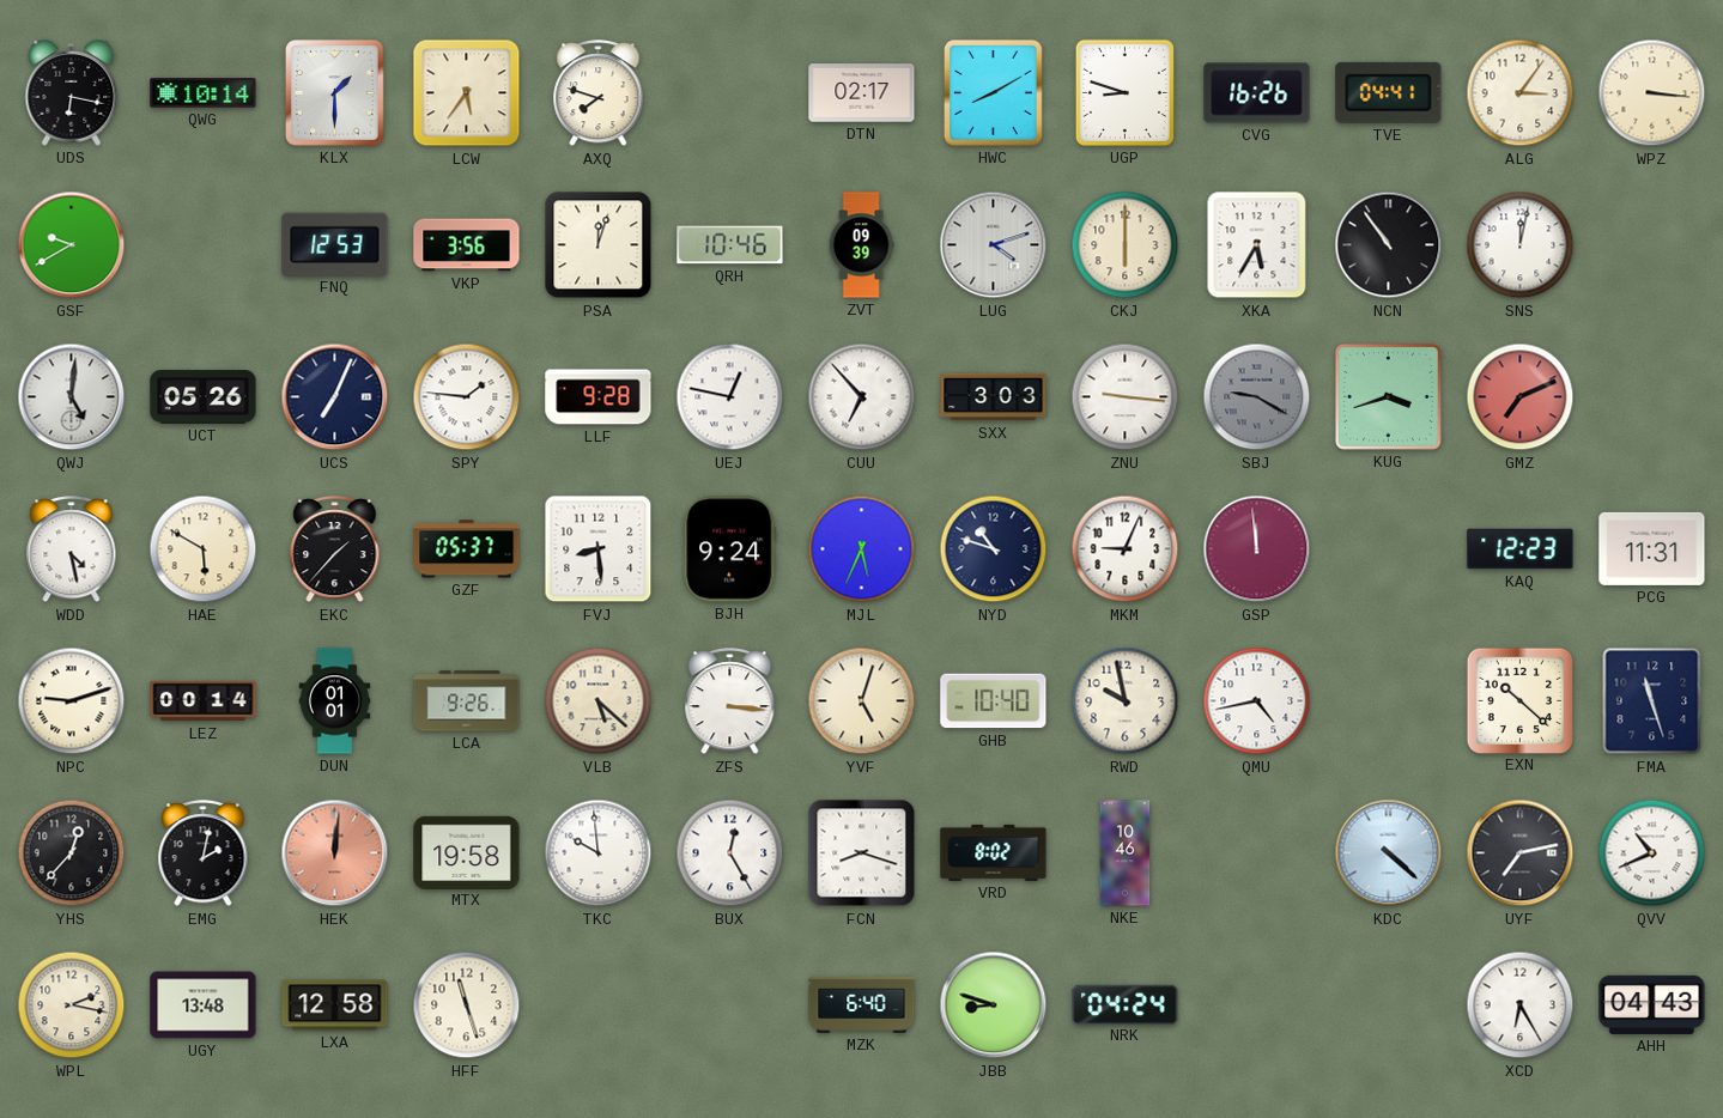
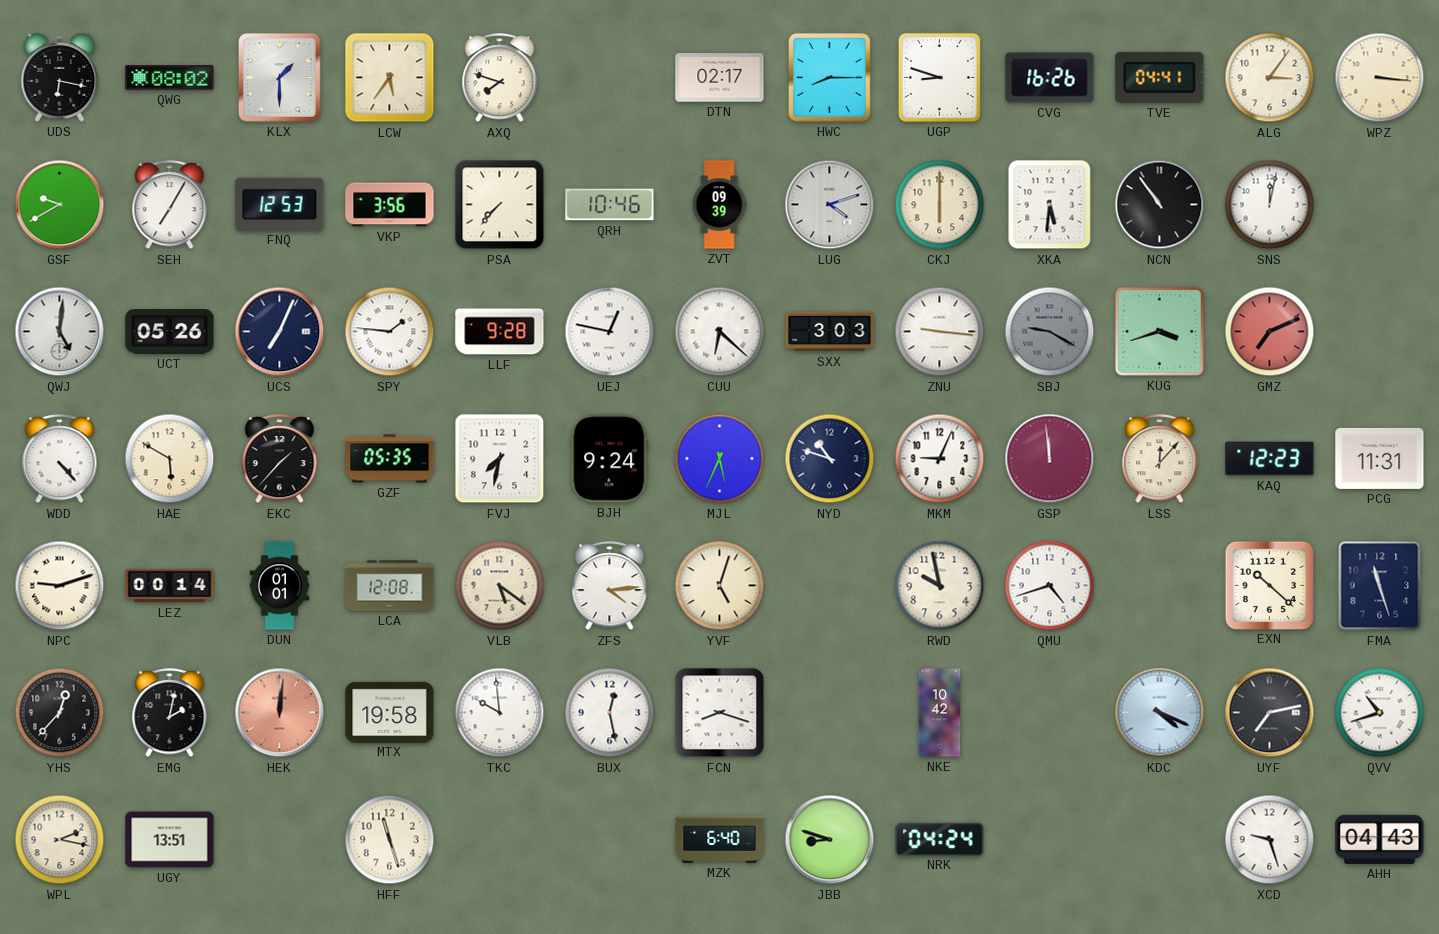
QWG: 10:14 -> 08:02
HWC: 8:10 -> 8:15
SEH: none -> 7:05
PSA: 12:03 -> 7:37
XKA: 5:35 -> 5:31
CUU: 6:53 -> 6:22
WDD: 4:28 -> 4:23
GZF: 05:37 -> 05:35
FVJ: 8:29 -> 7:32
LSS: none -> 12:07
LCA: 9:26 -> 12:08
VLB: 5:22 -> 5:21
ZFS: 3:16 -> 4:14
GHB: 10:40 -> none
QMU: 4:43 -> 4:42
BUX: 12:25 -> 12:28
VRD: 8:02 -> none
NKE: 10:46 -> 10:42
KDC: 4:22 -> 4:19
QVV: 10:41 -> 10:42
UGY: 13:48 -> 13:51
LXA: 12:58 -> none
XCD: 6:25 -> 9:27
